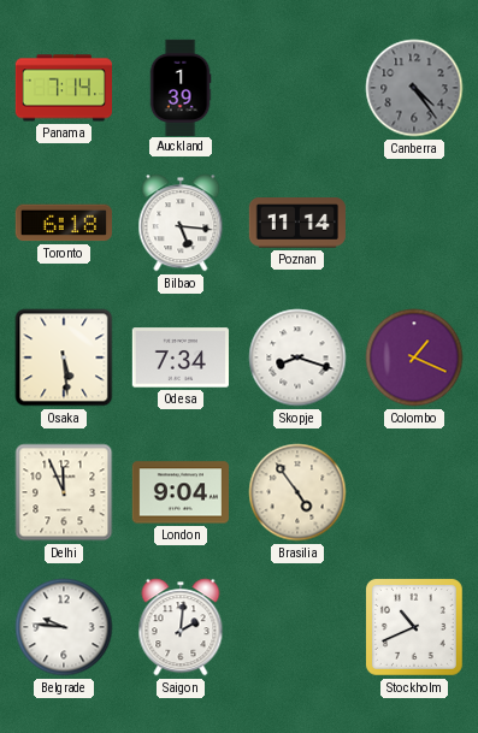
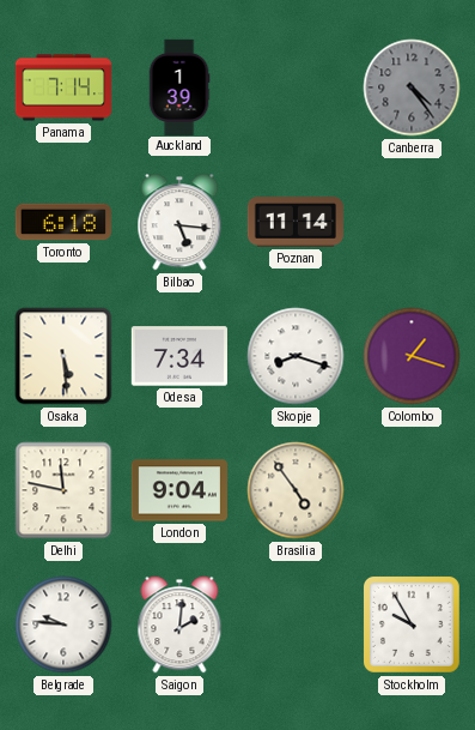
Colombo: 1:19 -> 1:18
Delhi: 11:56 -> 11:47
Stockholm: 10:41 -> 9:55
